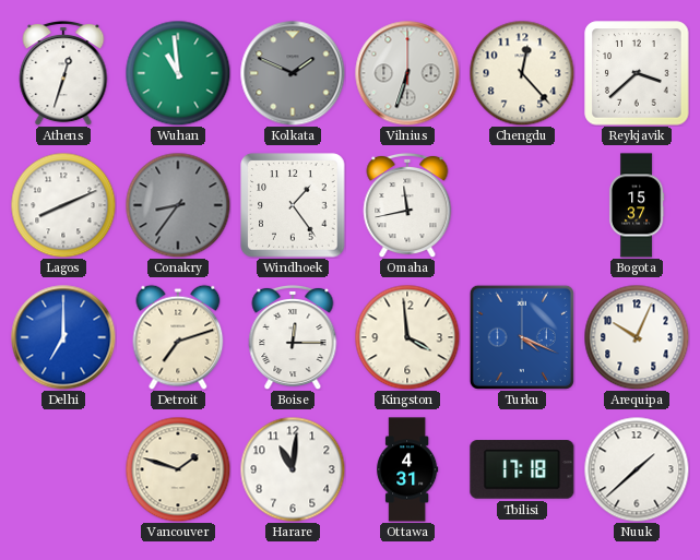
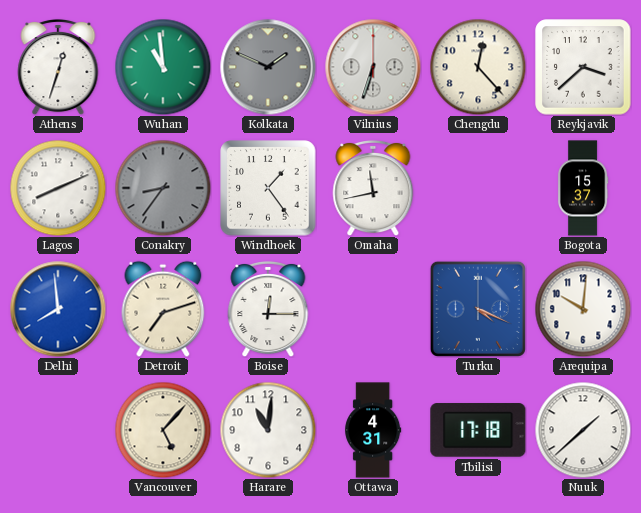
Delhi: 7:00 -> 7:59
Kingston: 3:59 -> none
Arequipa: 10:04 -> 10:01
Vancouver: 1:48 -> 5:07
